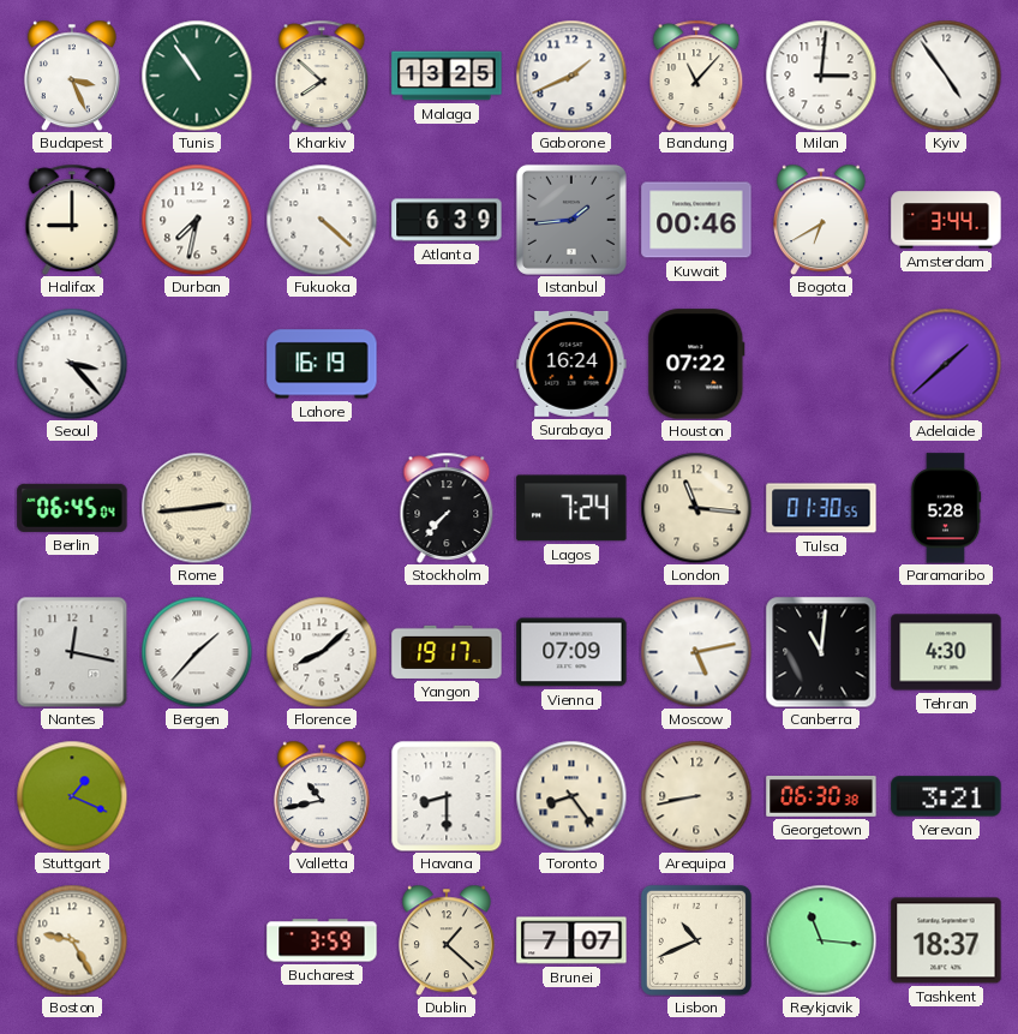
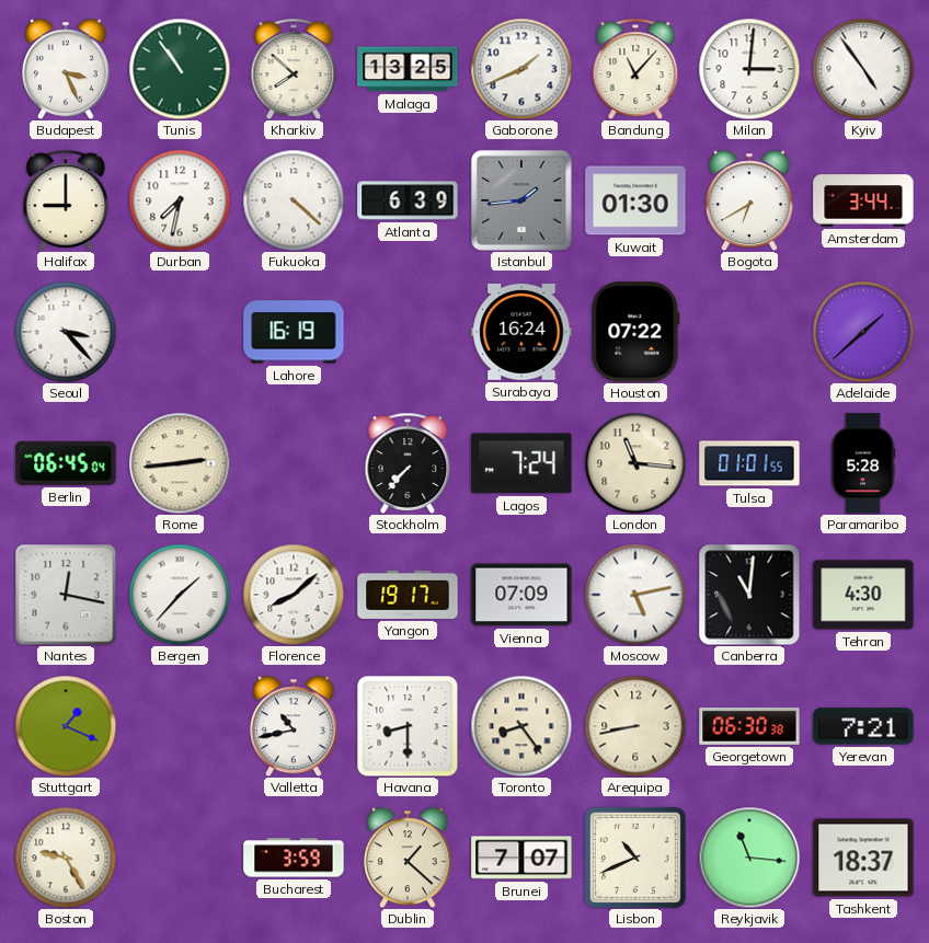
Kuwait: 00:46 -> 01:30
Tulsa: 01:30 -> 01:01
Yerevan: 3:21 -> 7:21
